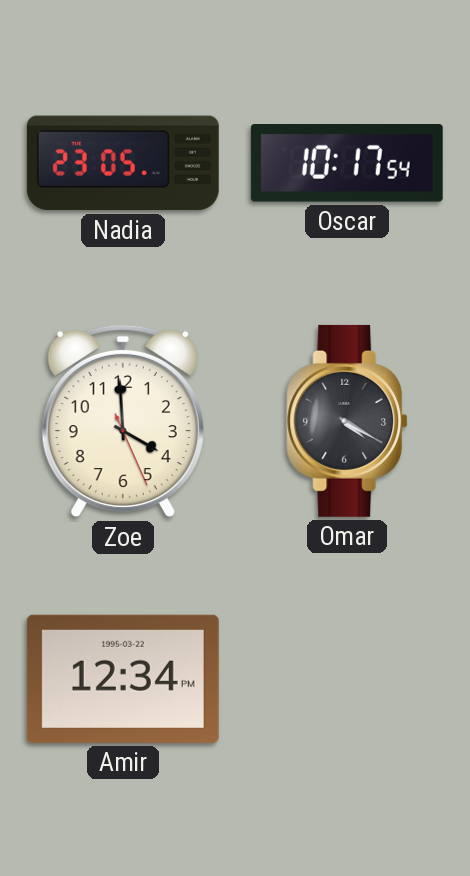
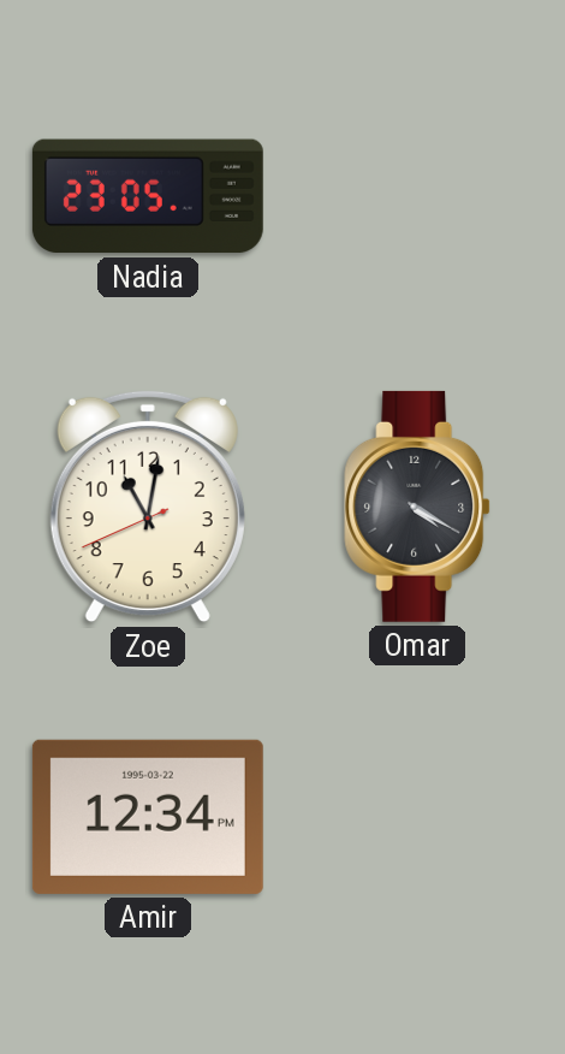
Oscar: 10:17 -> none
Zoe: 3:59 -> 11:01
